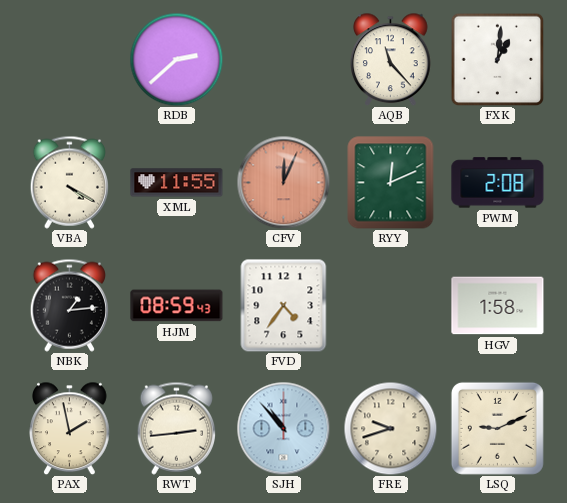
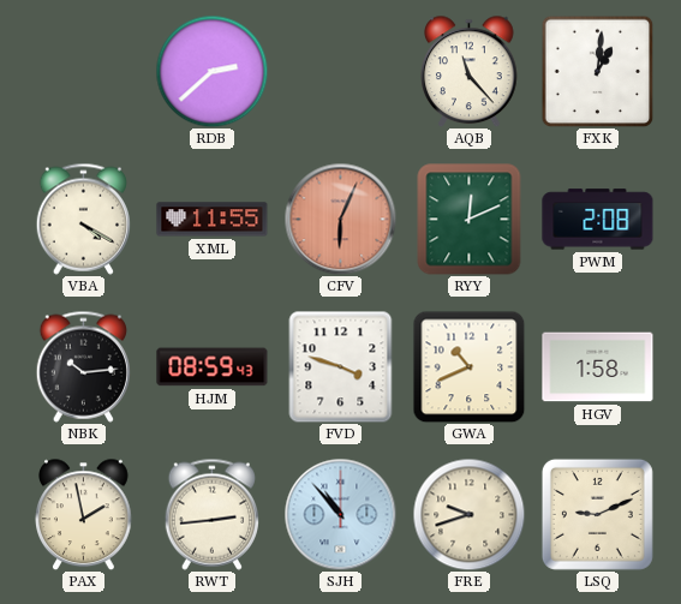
CFV: 12:04 -> 6:04
NBK: 1:14 -> 10:14
FVD: 4:36 -> 3:48
GWA: none -> 10:41
